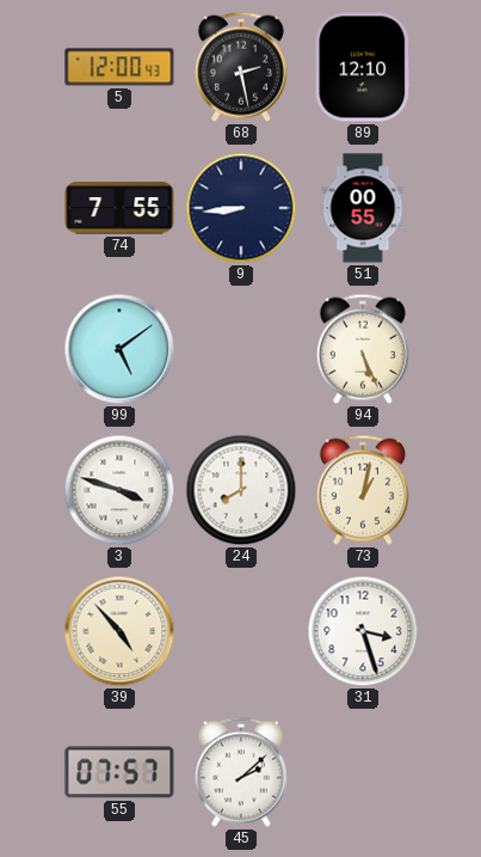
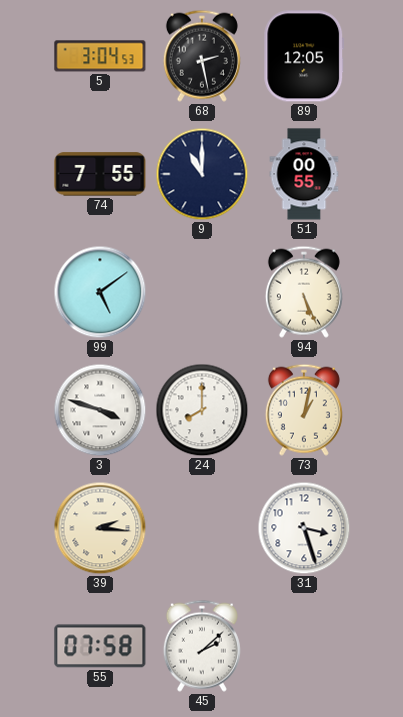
5: 12:00 -> 3:04
89: 12:10 -> 12:05
9: 8:44 -> 11:00
39: 4:53 -> 2:16
55: 07:57 -> 07:58
